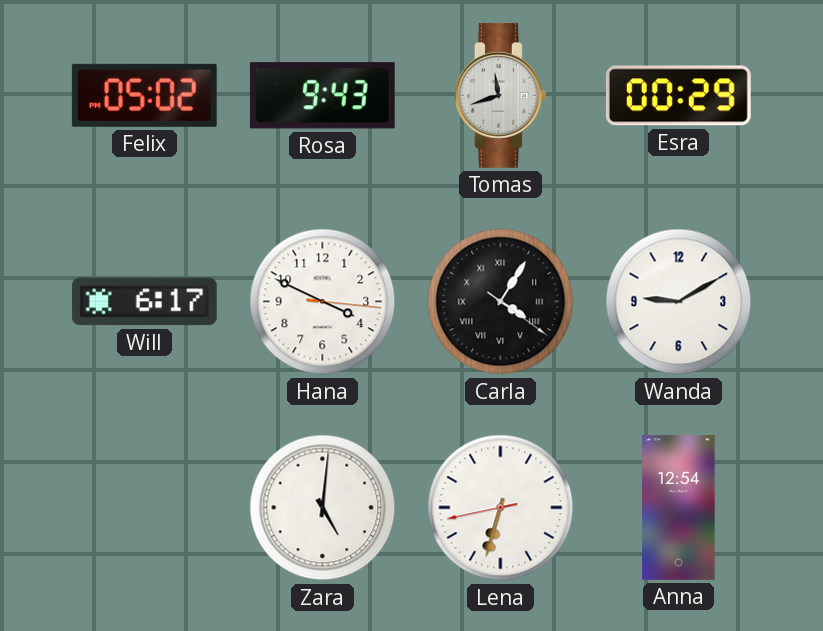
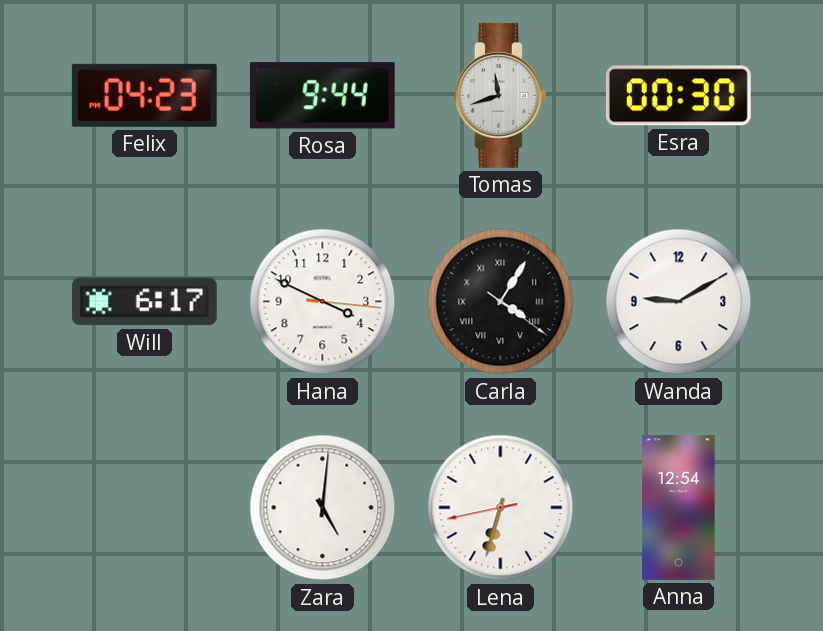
Felix: 05:02 -> 04:23
Rosa: 9:43 -> 9:44
Esra: 00:29 -> 00:30
